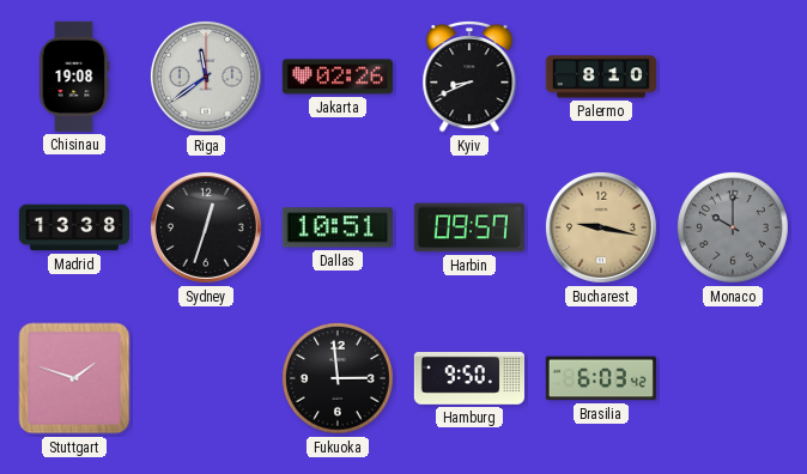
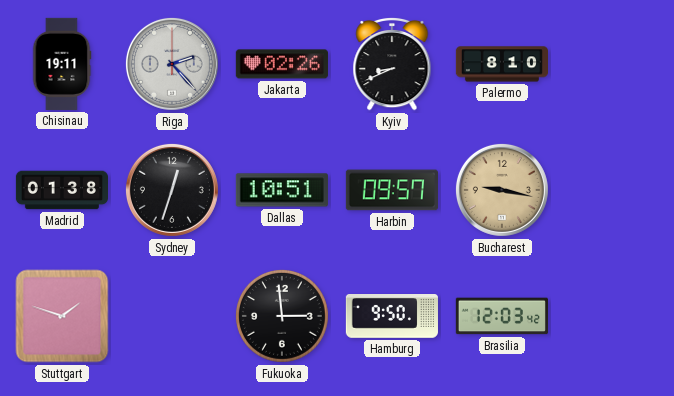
Chisinau: 19:08 -> 19:11
Riga: 11:39 -> 2:23
Madrid: 13:38 -> 01:38
Monaco: 10:00 -> none
Brasilia: 6:03 -> 12:03
